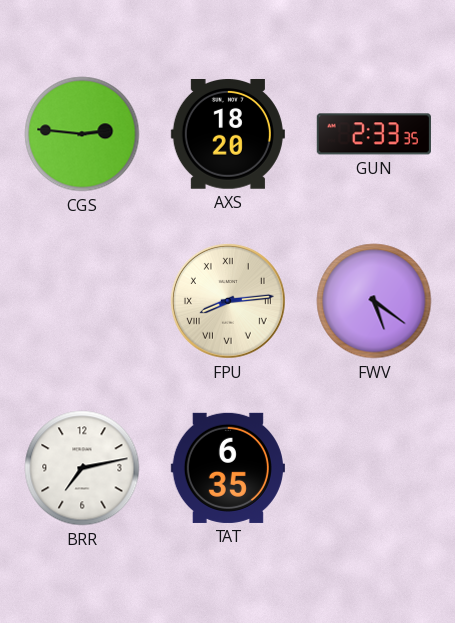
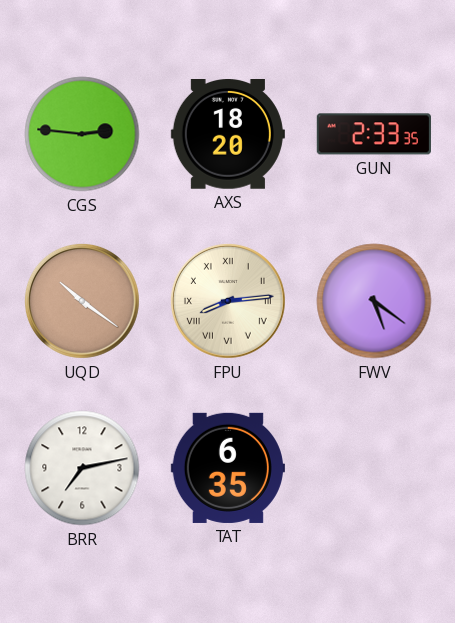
UQD: none -> 10:21
